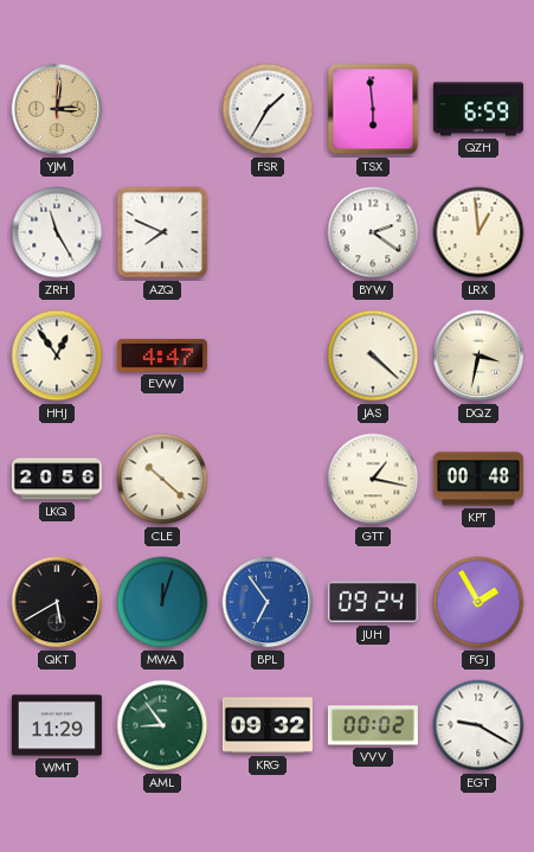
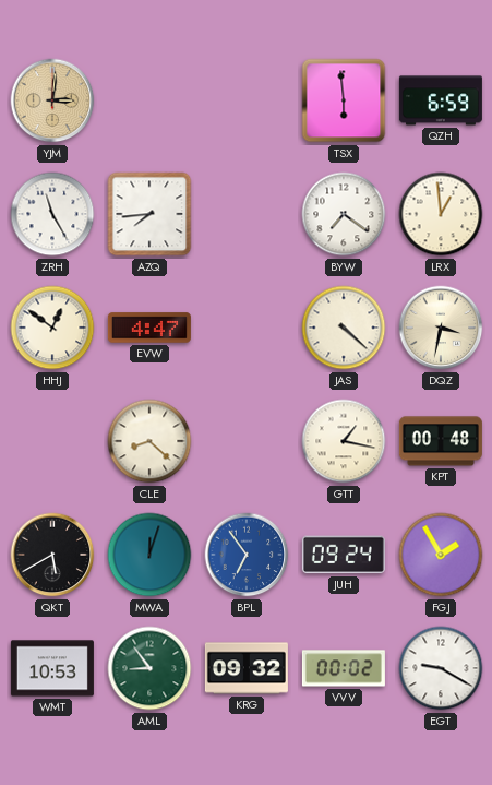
FSR: 1:35 -> none
AZQ: 7:49 -> 7:44
BYW: 2:21 -> 7:21
HHJ: 12:54 -> 12:51
LKQ: 20:56 -> none
CLE: 10:22 -> 8:22
WMT: 11:29 -> 10:53
